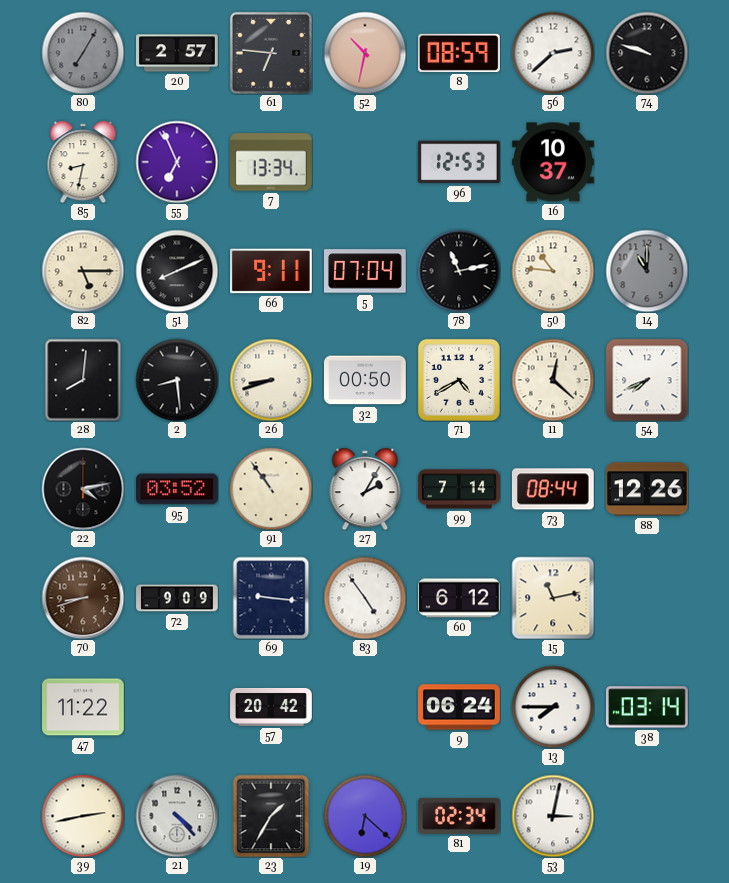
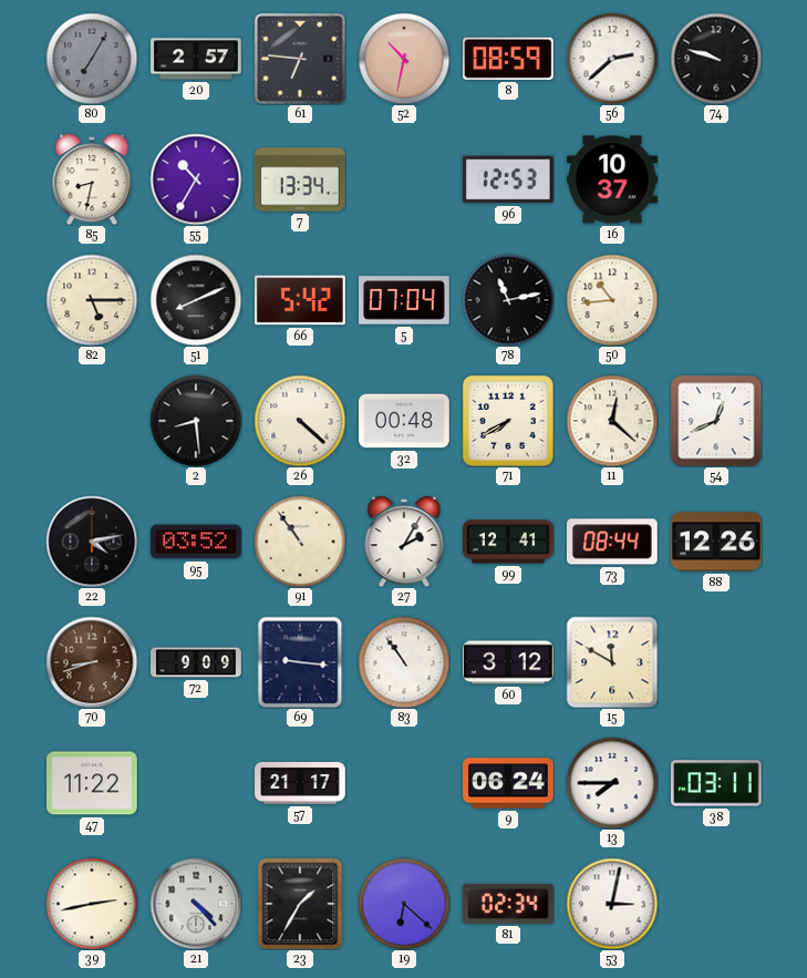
55: 6:56 -> 10:35
66: 9:11 -> 5:42
50: 10:46 -> 10:44
14: 11:00 -> none
28: 8:01 -> none
26: 8:42 -> 4:22
32: 00:50 -> 00:48
71: 4:40 -> 7:40
54: 7:41 -> 12:41
99: 7:14 -> 12:41
83: 4:54 -> 10:54
60: 6:12 -> 3:12
15: 11:13 -> 11:50
57: 20:42 -> 21:17
38: 03:14 -> 03:11
